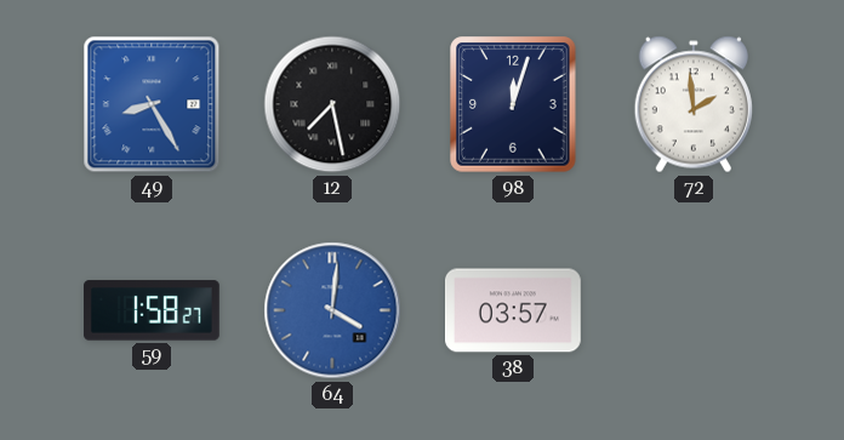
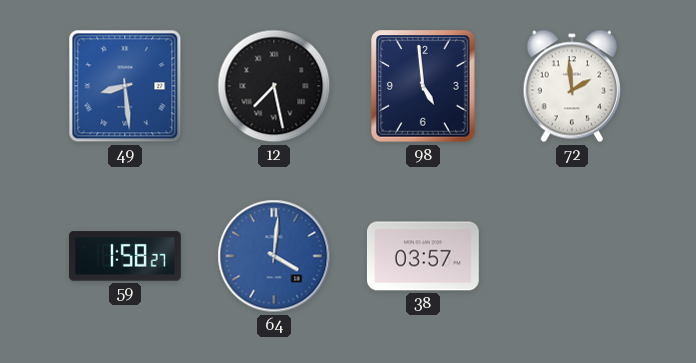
49: 8:25 -> 8:29
98: 12:03 -> 4:59
